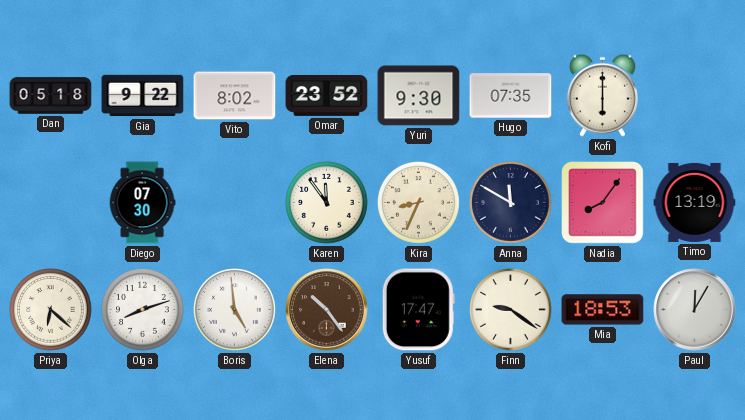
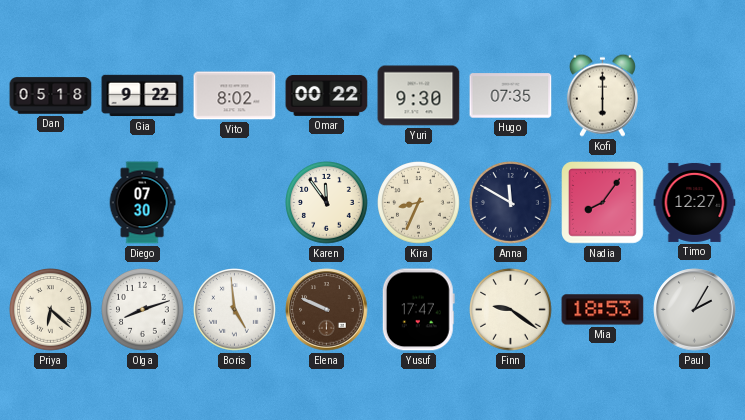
Omar: 23:52 -> 00:22
Timo: 13:19 -> 12:27
Elena: 10:24 -> 9:49
Paul: 12:05 -> 2:05
